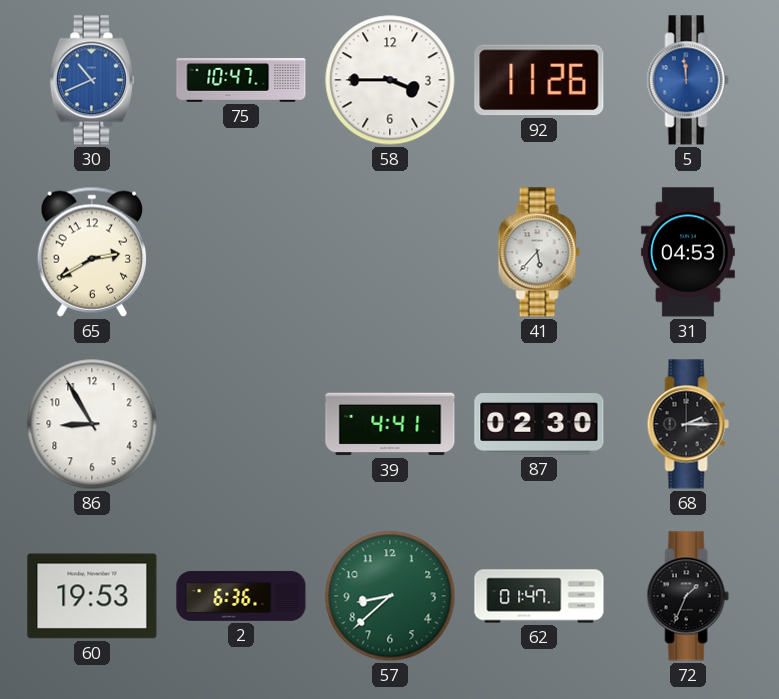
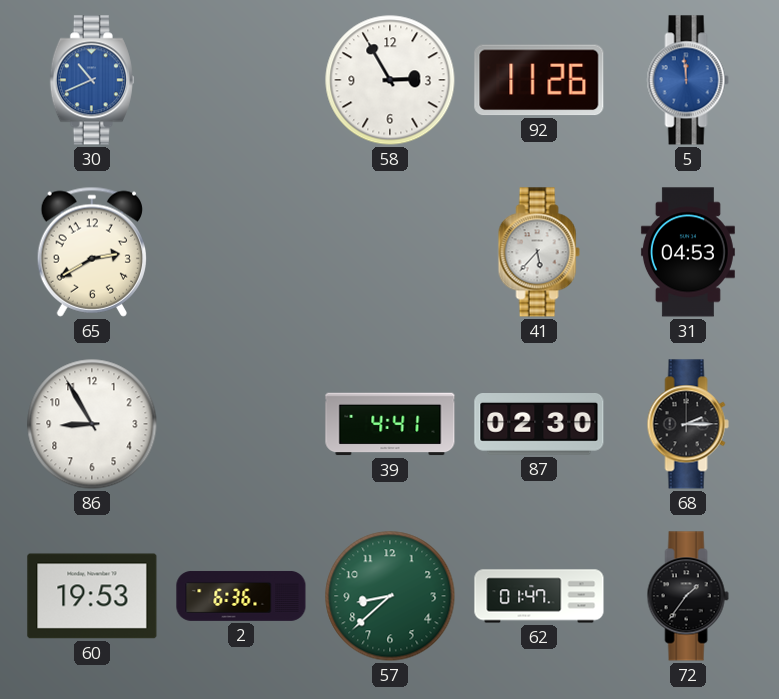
75: 10:47 -> none
58: 3:45 -> 2:55
72: 1:34 -> 1:36
